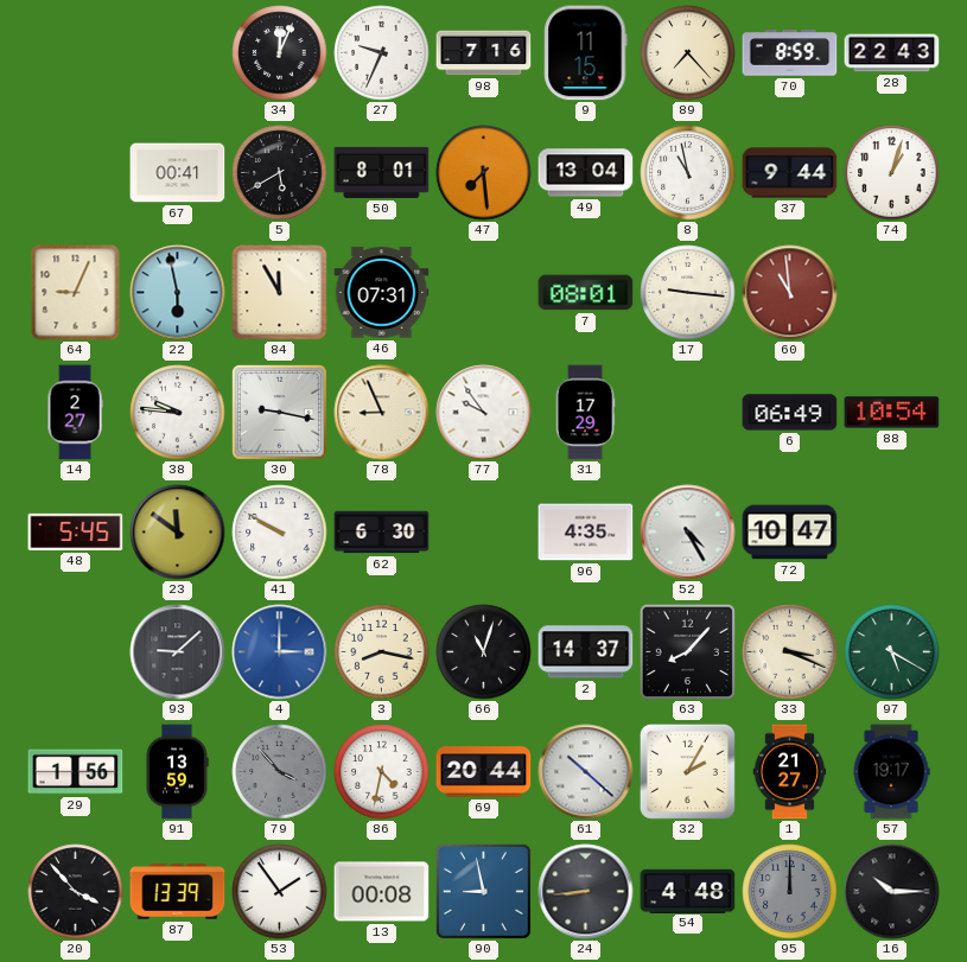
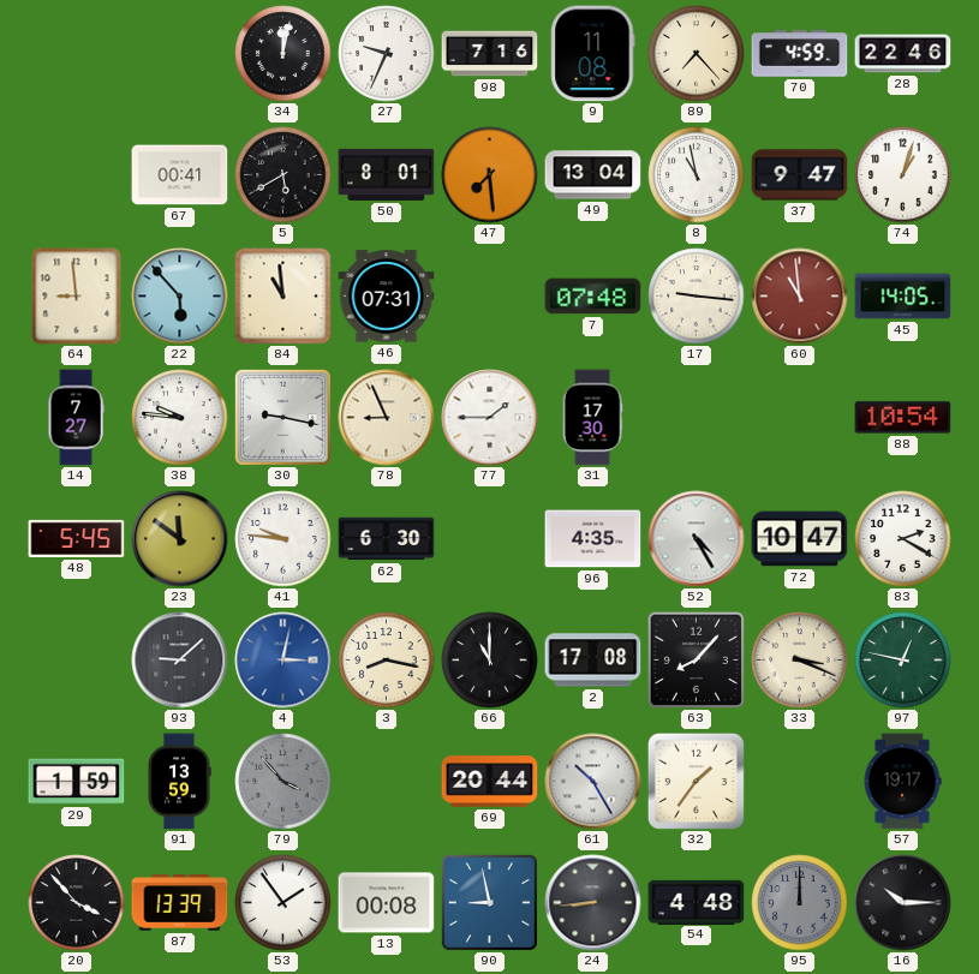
34: 12:04 -> 12:02
9: 11:15 -> 11:08
70: 8:59 -> 4:59
28: 22:43 -> 22:46
37: 9:44 -> 9:47
64: 9:04 -> 8:59
22: 5:58 -> 5:53
84: 11:55 -> 10:59
7: 08:01 -> 07:48
45: none -> 14:05
14: 2:27 -> 7:27
77: 9:54 -> 1:45
31: 17:29 -> 17:30
6: 06:49 -> none
41: 9:50 -> 9:46
83: none -> 2:20
4: 3:00 -> 3:02
66: 11:03 -> 11:00
2: 14:37 -> 17:08
97: 5:20 -> 12:47
29: 1:56 -> 1:59
86: 4:32 -> none
61: 10:22 -> 10:25
32: 2:05 -> 1:36
1: 21:27 -> none
